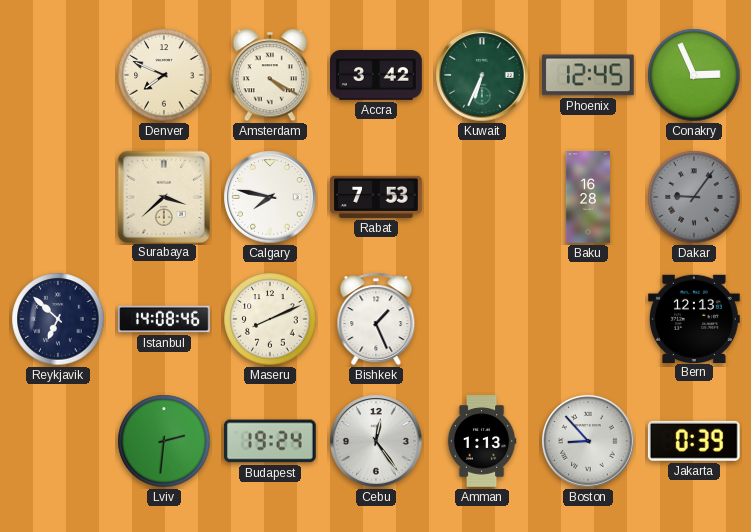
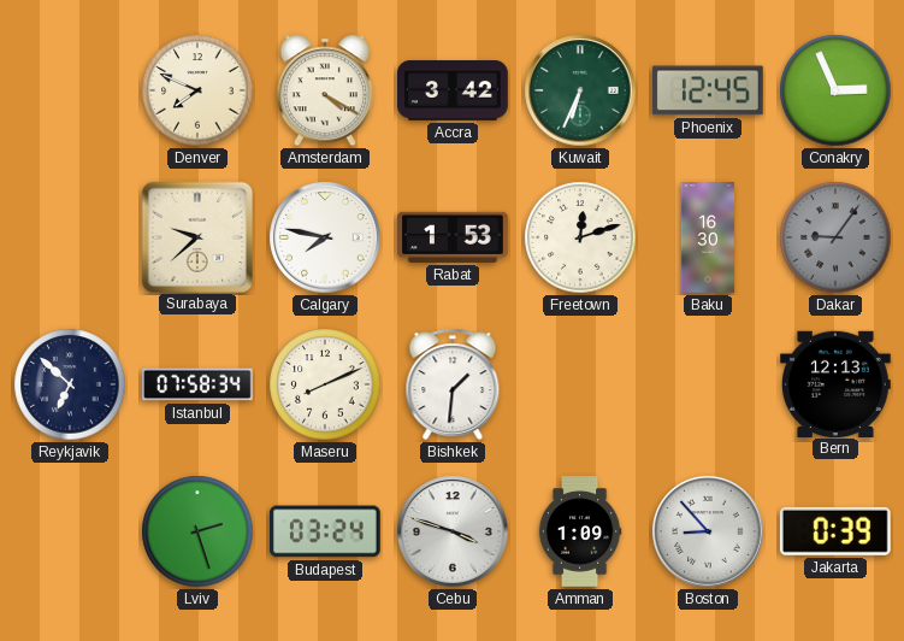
Surabaya: 3:38 -> 9:38
Rabat: 7:53 -> 1:53
Freetown: none -> 12:12
Baku: 16:28 -> 16:30
Istanbul: 14:08 -> 07:58
Bishkek: 1:26 -> 1:31
Lviv: 2:31 -> 2:27
Budapest: 19:24 -> 03:24
Cebu: 12:24 -> 3:48
Amman: 1:13 -> 1:09
